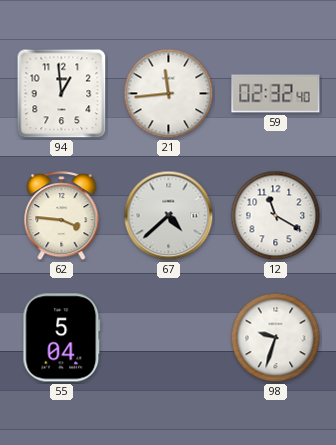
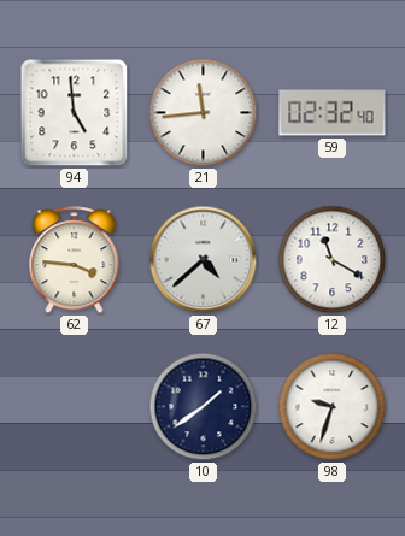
94: 12:59 -> 4:59
55: 5:04 -> none
10: none -> 1:39
